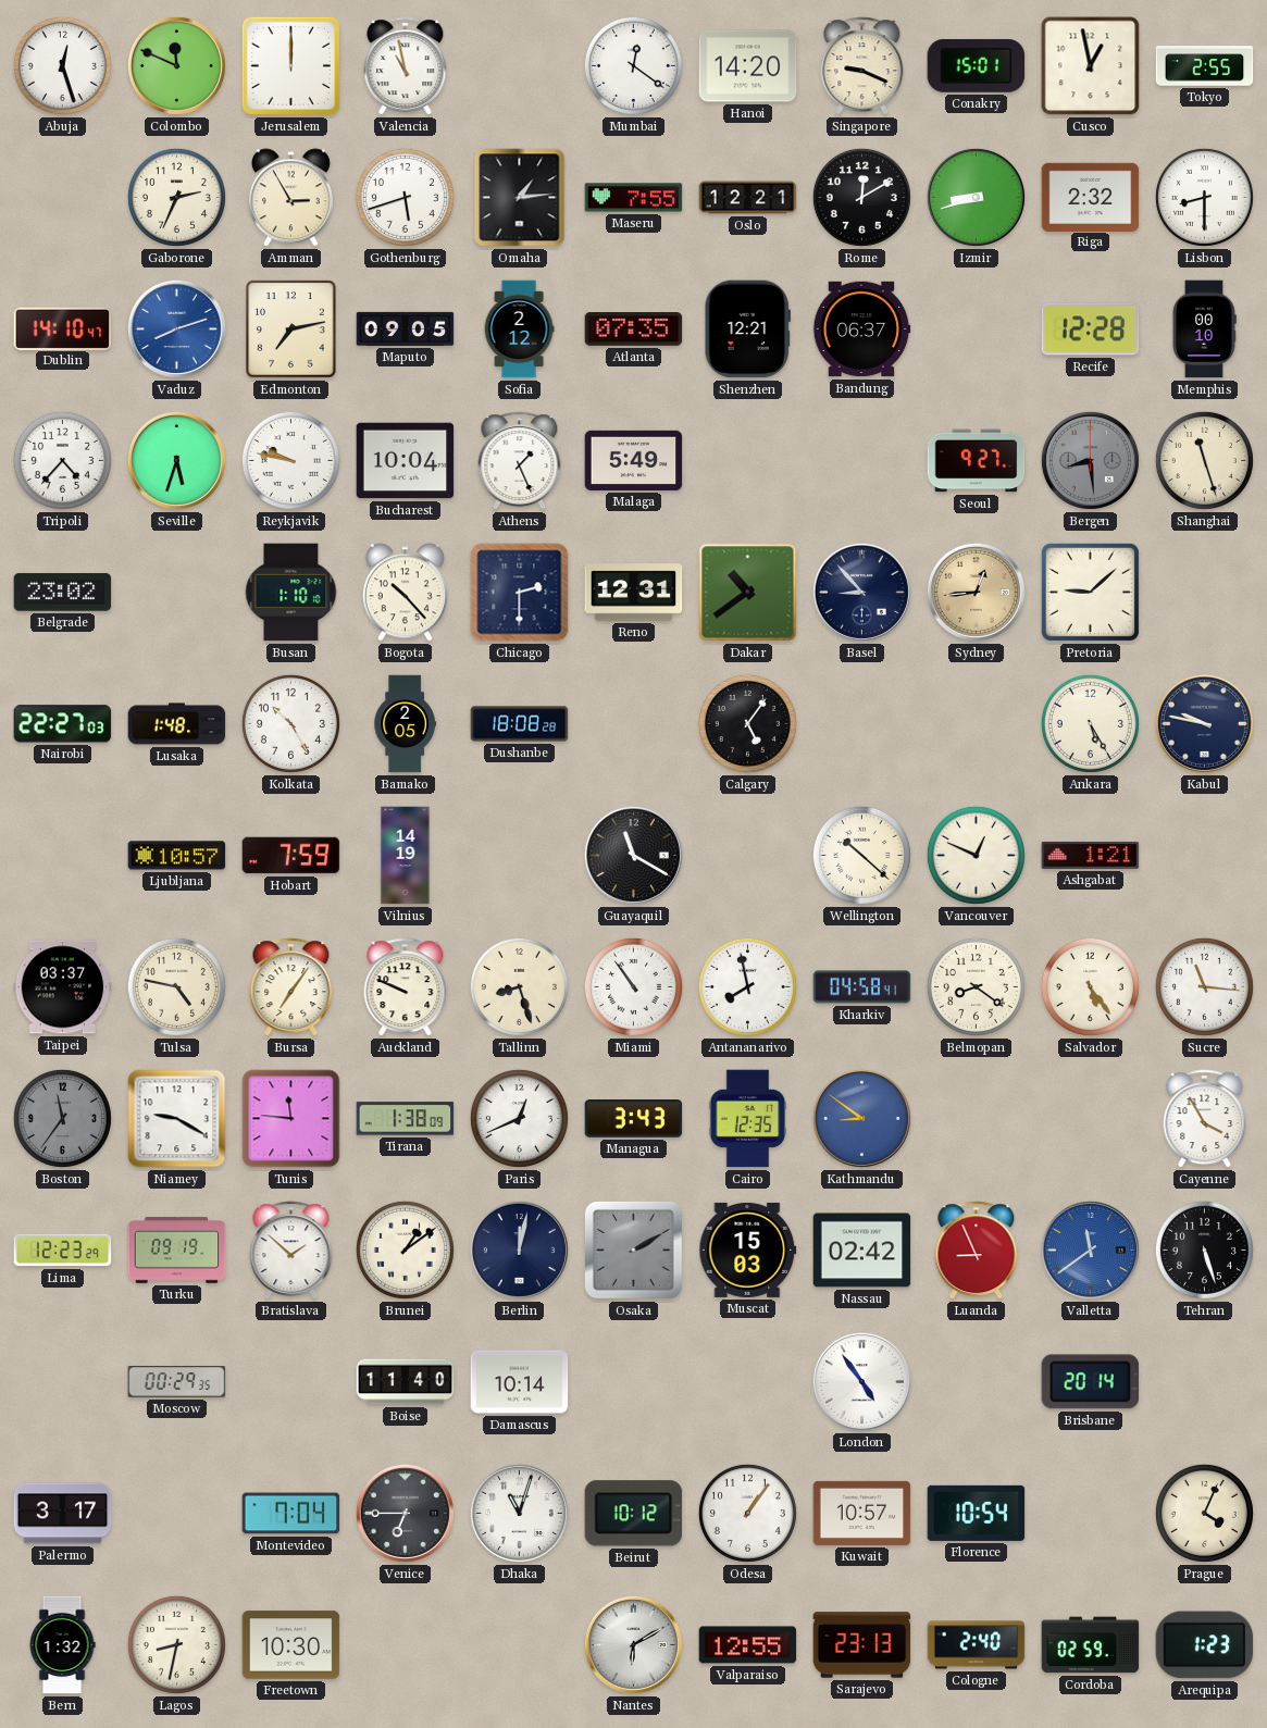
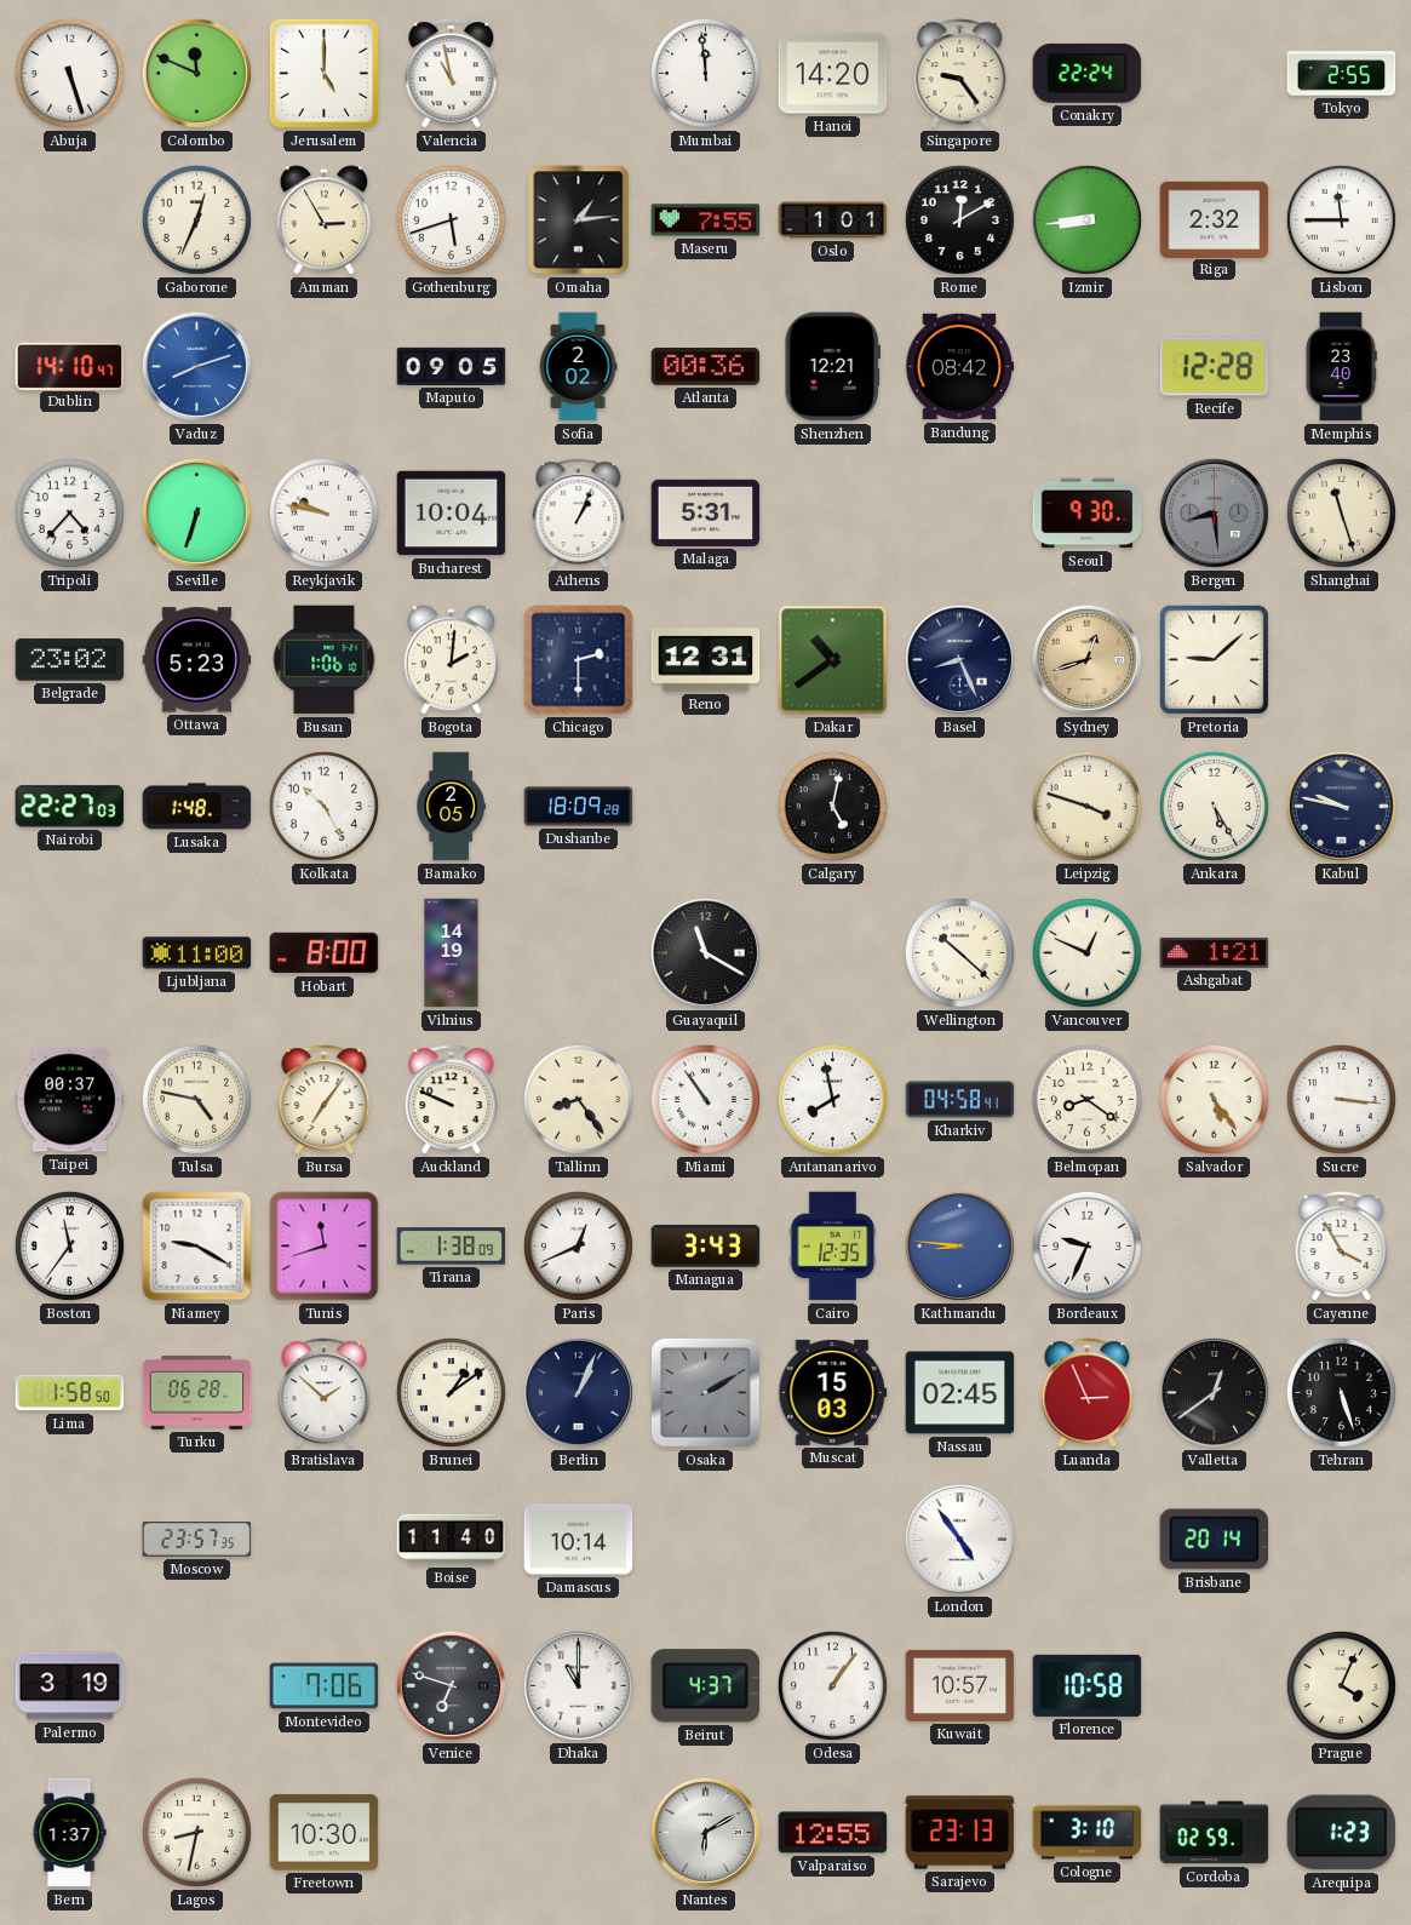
Abuja: 12:27 -> 5:27
Jerusalem: 12:00 -> 5:00
Mumbai: 12:21 -> 11:59
Singapore: 9:19 -> 9:24
Conakry: 15:01 -> 22:24
Cusco: 12:58 -> none
Gaborone: 2:34 -> 12:34
Oslo: 12:21 -> 1:01
Izmir: 8:42 -> 8:44
Lisbon: 8:30 -> 11:45
Edmonton: 7:13 -> none
Sofia: 2:12 -> 2:02
Atlanta: 07:35 -> 00:36
Bandung: 06:37 -> 08:42
Memphis: 00:10 -> 23:40
Seville: 5:33 -> 6:33
Athens: 1:26 -> 1:04
Malaga: 5:49 -> 5:31
Seoul: 9:27 -> 9:30
Ottawa: none -> 5:23
Busan: 1:10 -> 1:06
Bogota: 10:23 -> 2:01
Basel: 8:53 -> 8:26
Sydney: 12:44 -> 12:42
Dushanbe: 18:08 -> 18:09
Calgary: 5:06 -> 5:02
Leipzig: none -> 3:48
Ljubljana: 10:57 -> 11:00
Hobart: 7:59 -> 8:00
Taipei: 03:37 -> 00:37
Tallinn: 8:27 -> 8:24
Sucre: 11:16 -> 3:16
Boston dial: grey -> white
Tunis: 11:46 -> 11:42
Kathmandu: 8:51 -> 8:46
Bordeaux: none -> 9:34
Lima: 12:23 -> 1:58
Turku: 09:19 -> 06:28
Berlin: 12:02 -> 1:04
Nassau: 02:42 -> 02:45
Luanda: 8:56 -> 2:56
Valletta: 11:39 -> 12:39
Valletta dial: blue -> black
Moscow: 00:29 -> 23:57
Palermo: 3:17 -> 3:19
Montevideo: 7:04 -> 7:06
Venice: 6:45 -> 6:48
Dhaka: 11:03 -> 11:00
Beirut: 10:12 -> 4:37
Florence: 10:54 -> 10:58
Bern: 1:32 -> 1:37
Cologne: 2:40 -> 3:10
